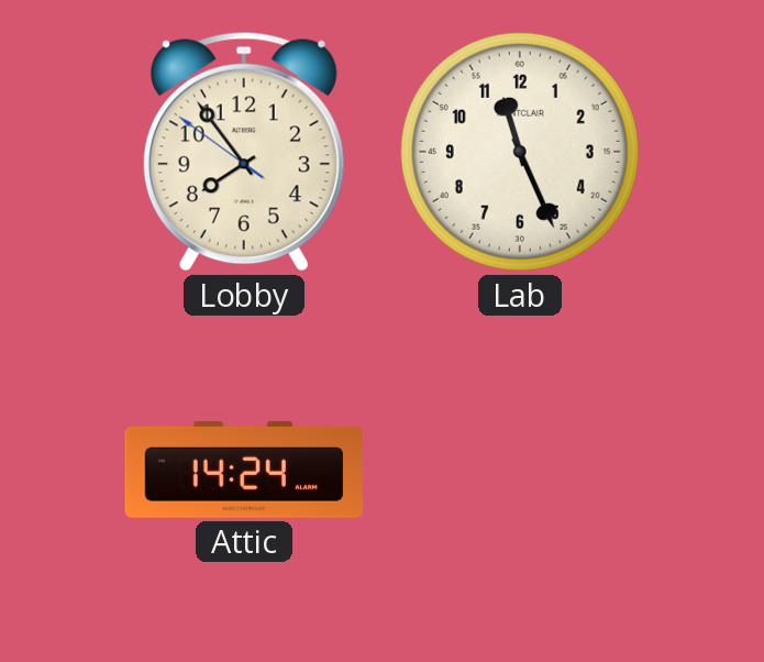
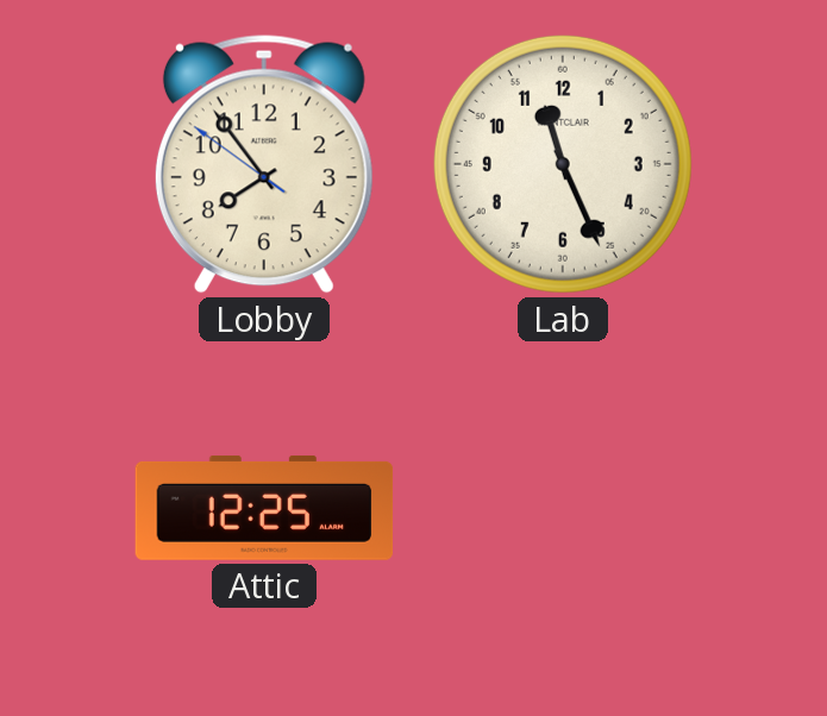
Attic: 14:24 -> 12:25
